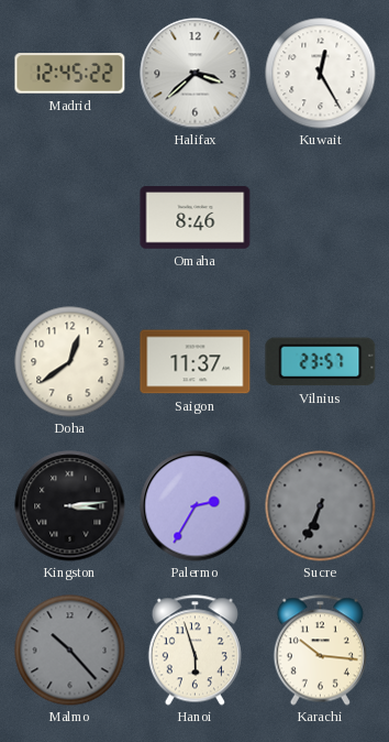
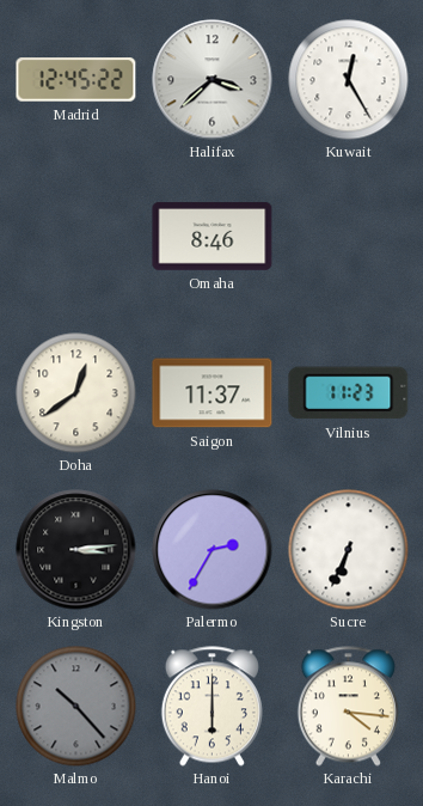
Vilnius: 23:57 -> 11:23
Sucre dial: grey -> white
Hanoi: 5:57 -> 6:00
Karachi: 10:16 -> 4:16
